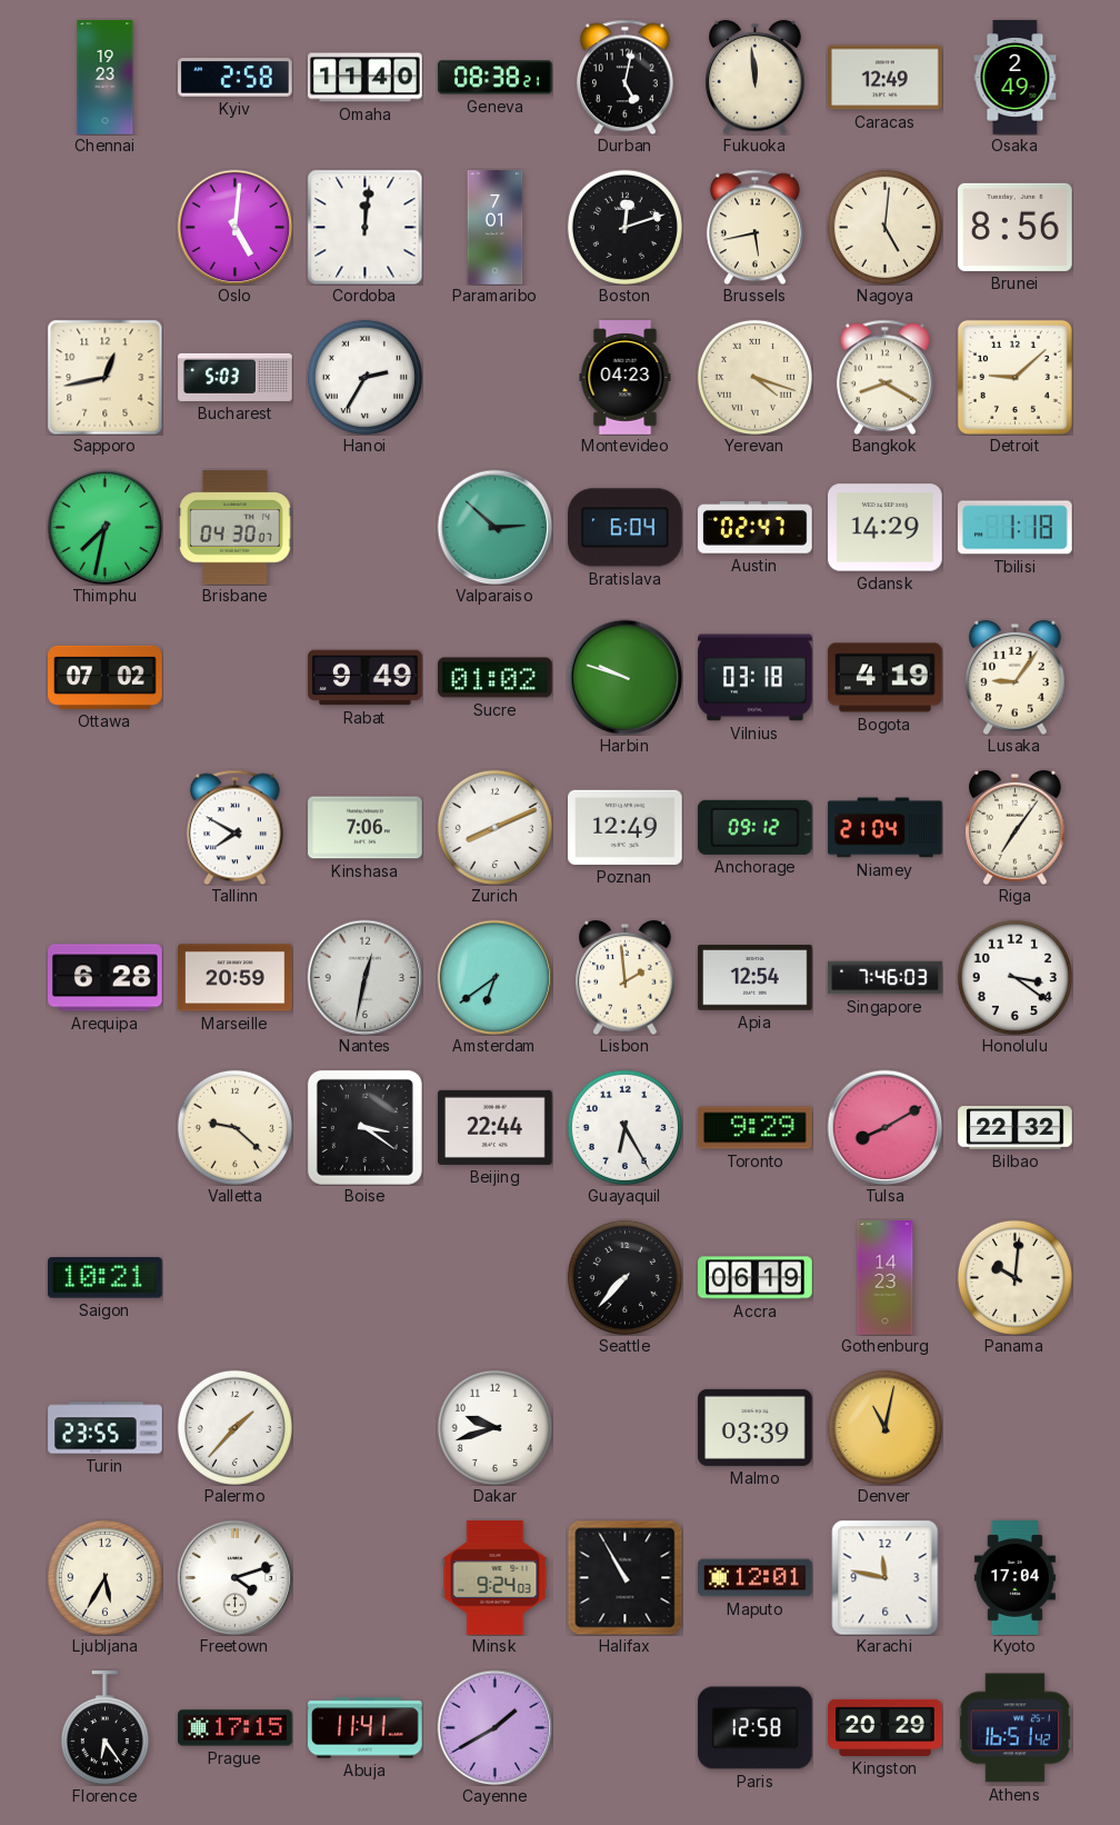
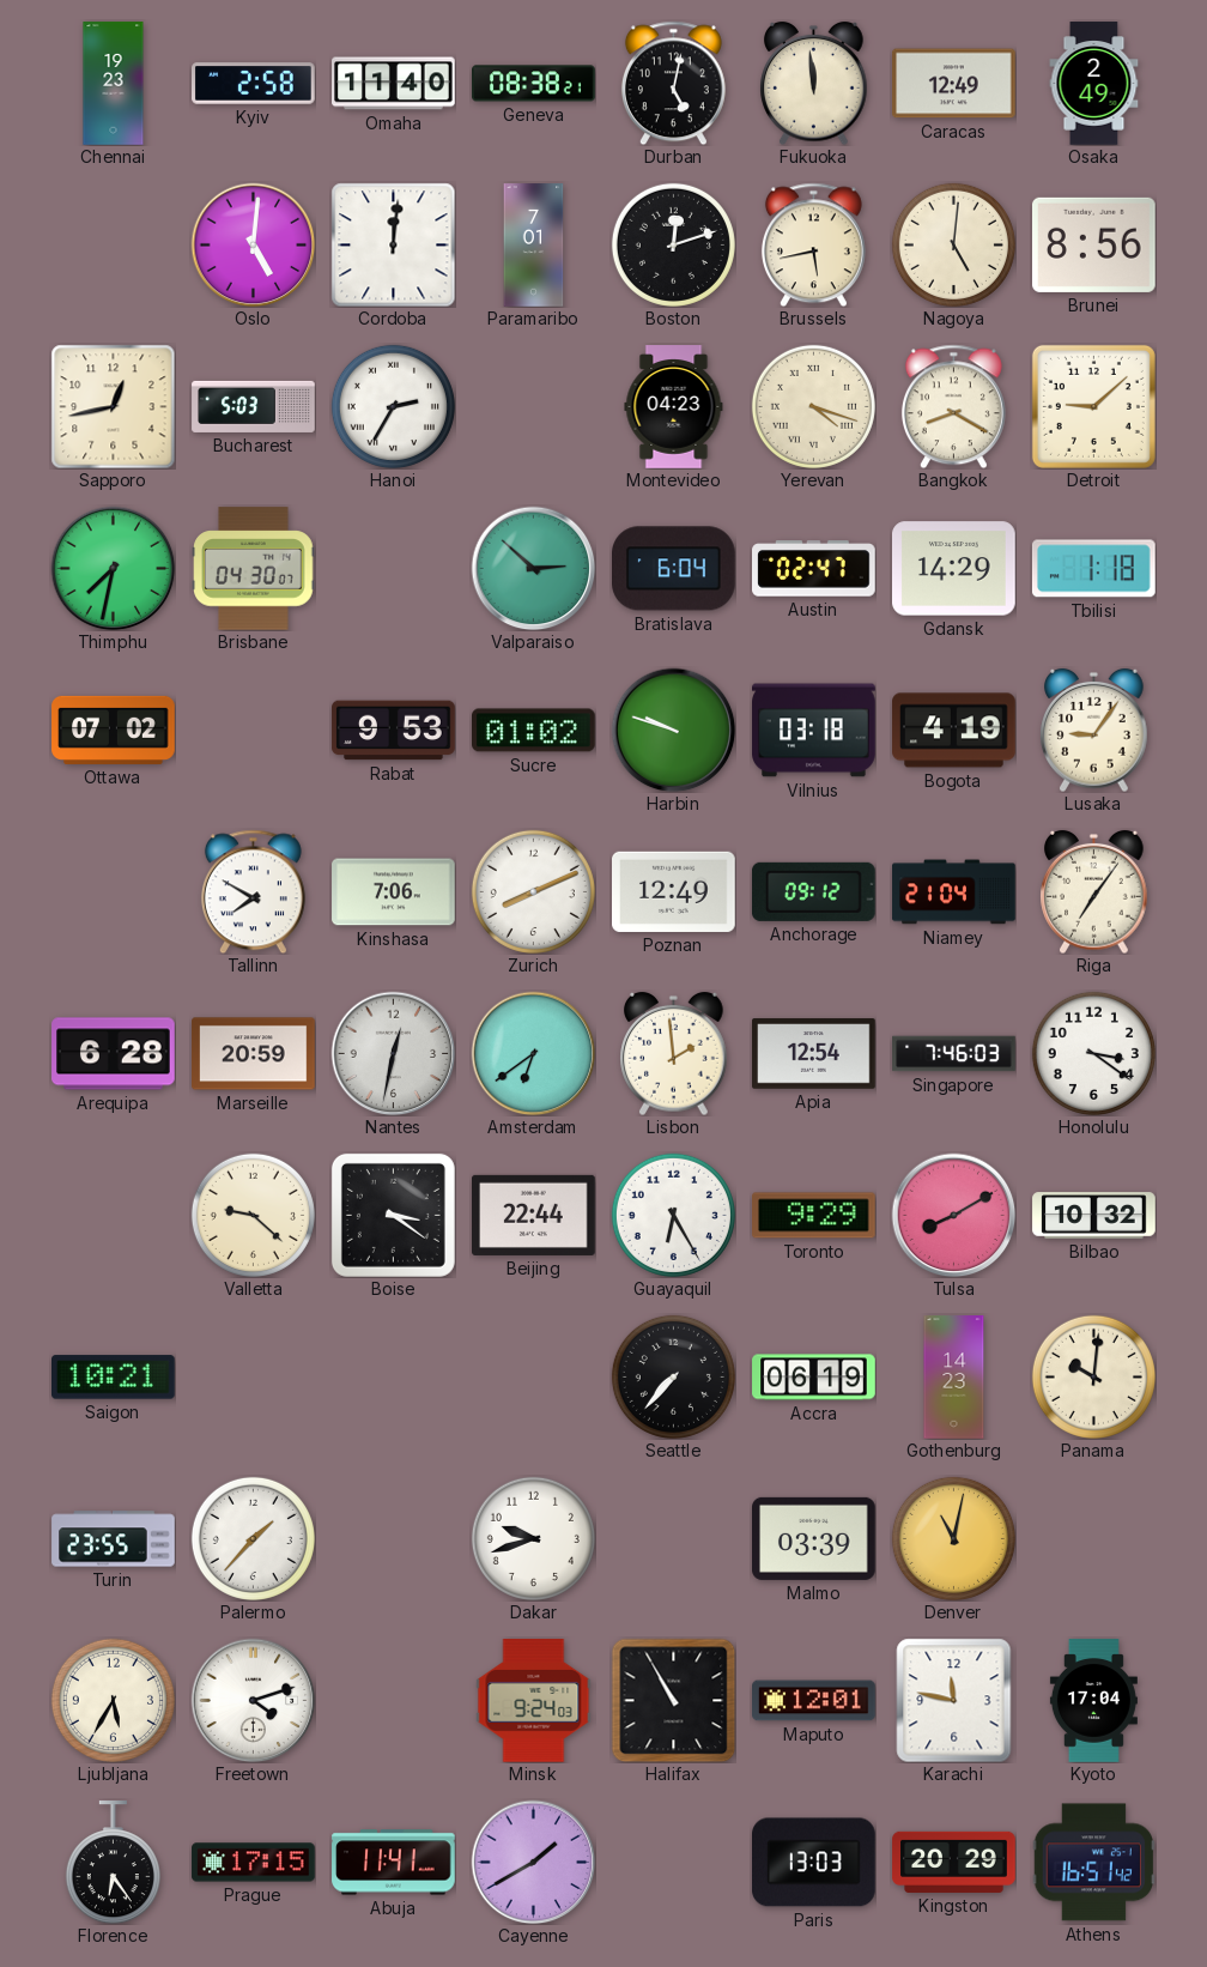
Rabat: 9:49 -> 9:53
Bilbao: 22:32 -> 10:32
Paris: 12:58 -> 13:03
